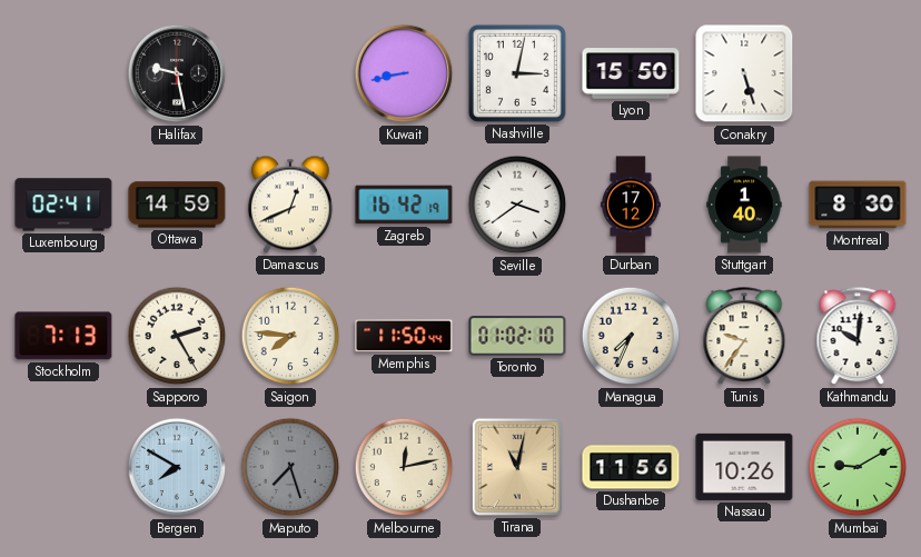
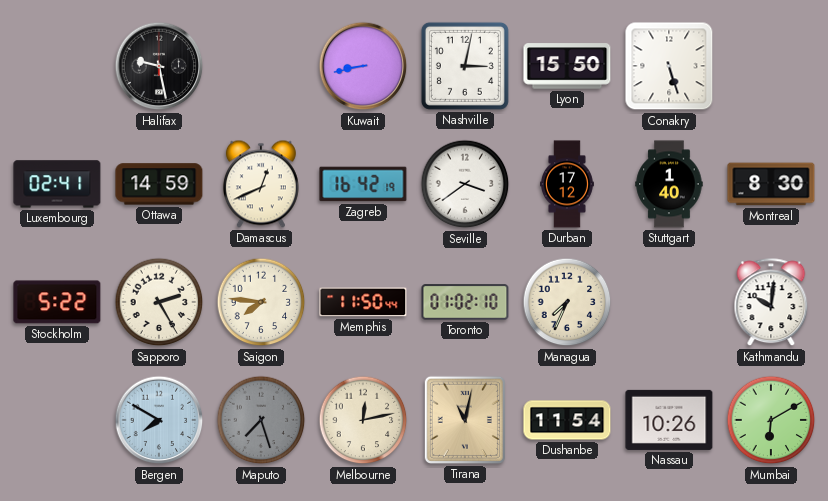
Stockholm: 7:13 -> 5:22
Tunis: 9:36 -> none
Dushanbe: 11:56 -> 11:54
Mumbai: 9:10 -> 6:10
